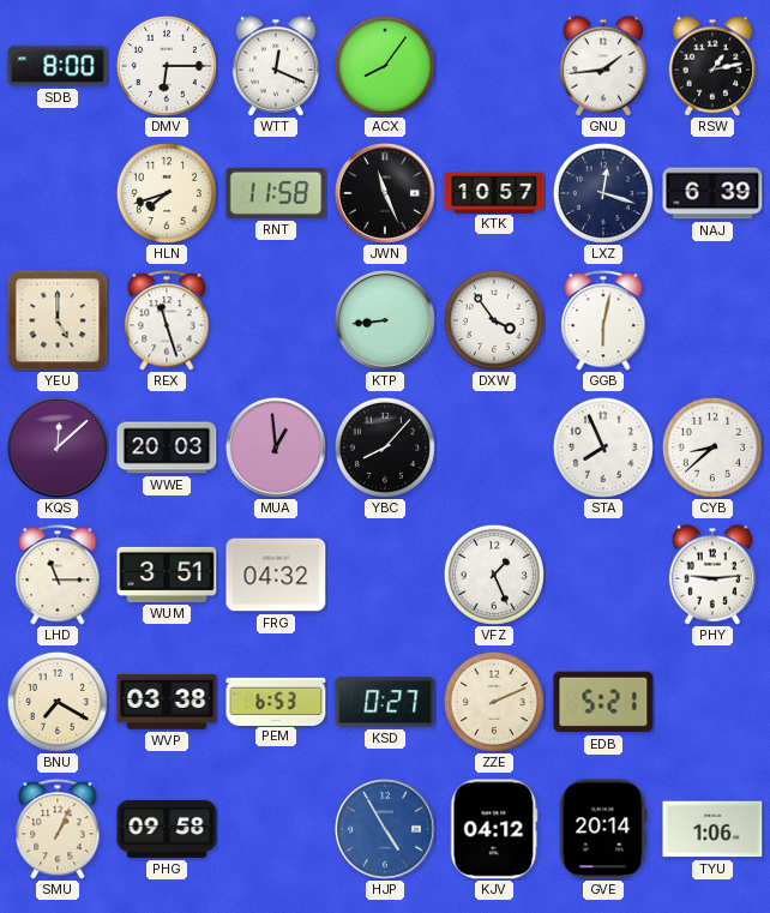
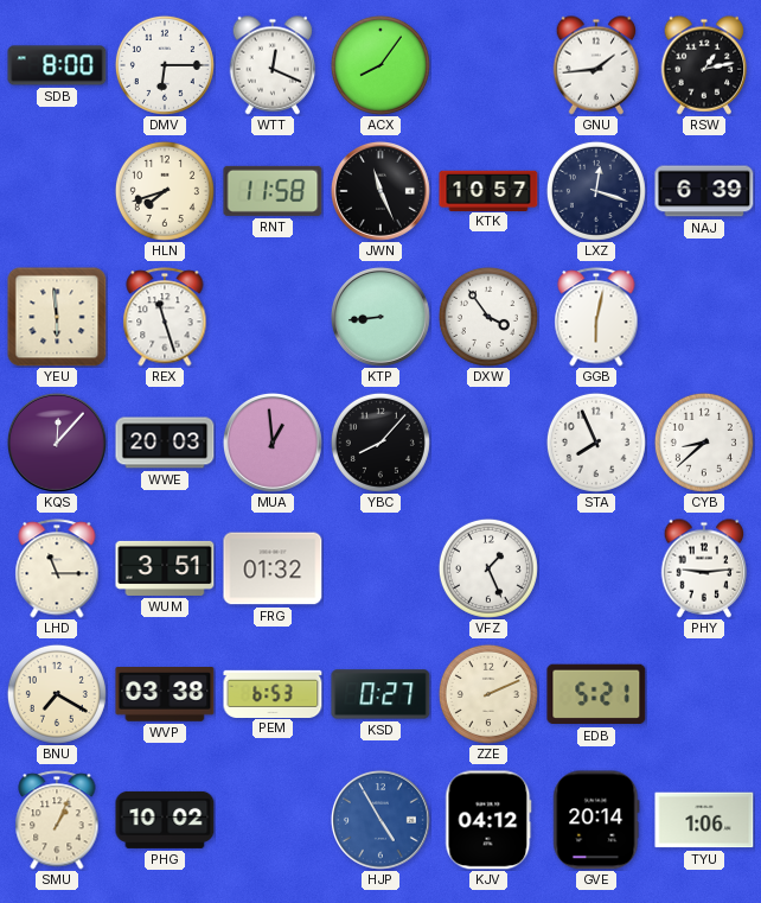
YEU: 5:00 -> 5:59
KQS: 12:08 -> 12:07
FRG: 04:32 -> 01:32
PHG: 09:58 -> 10:02
